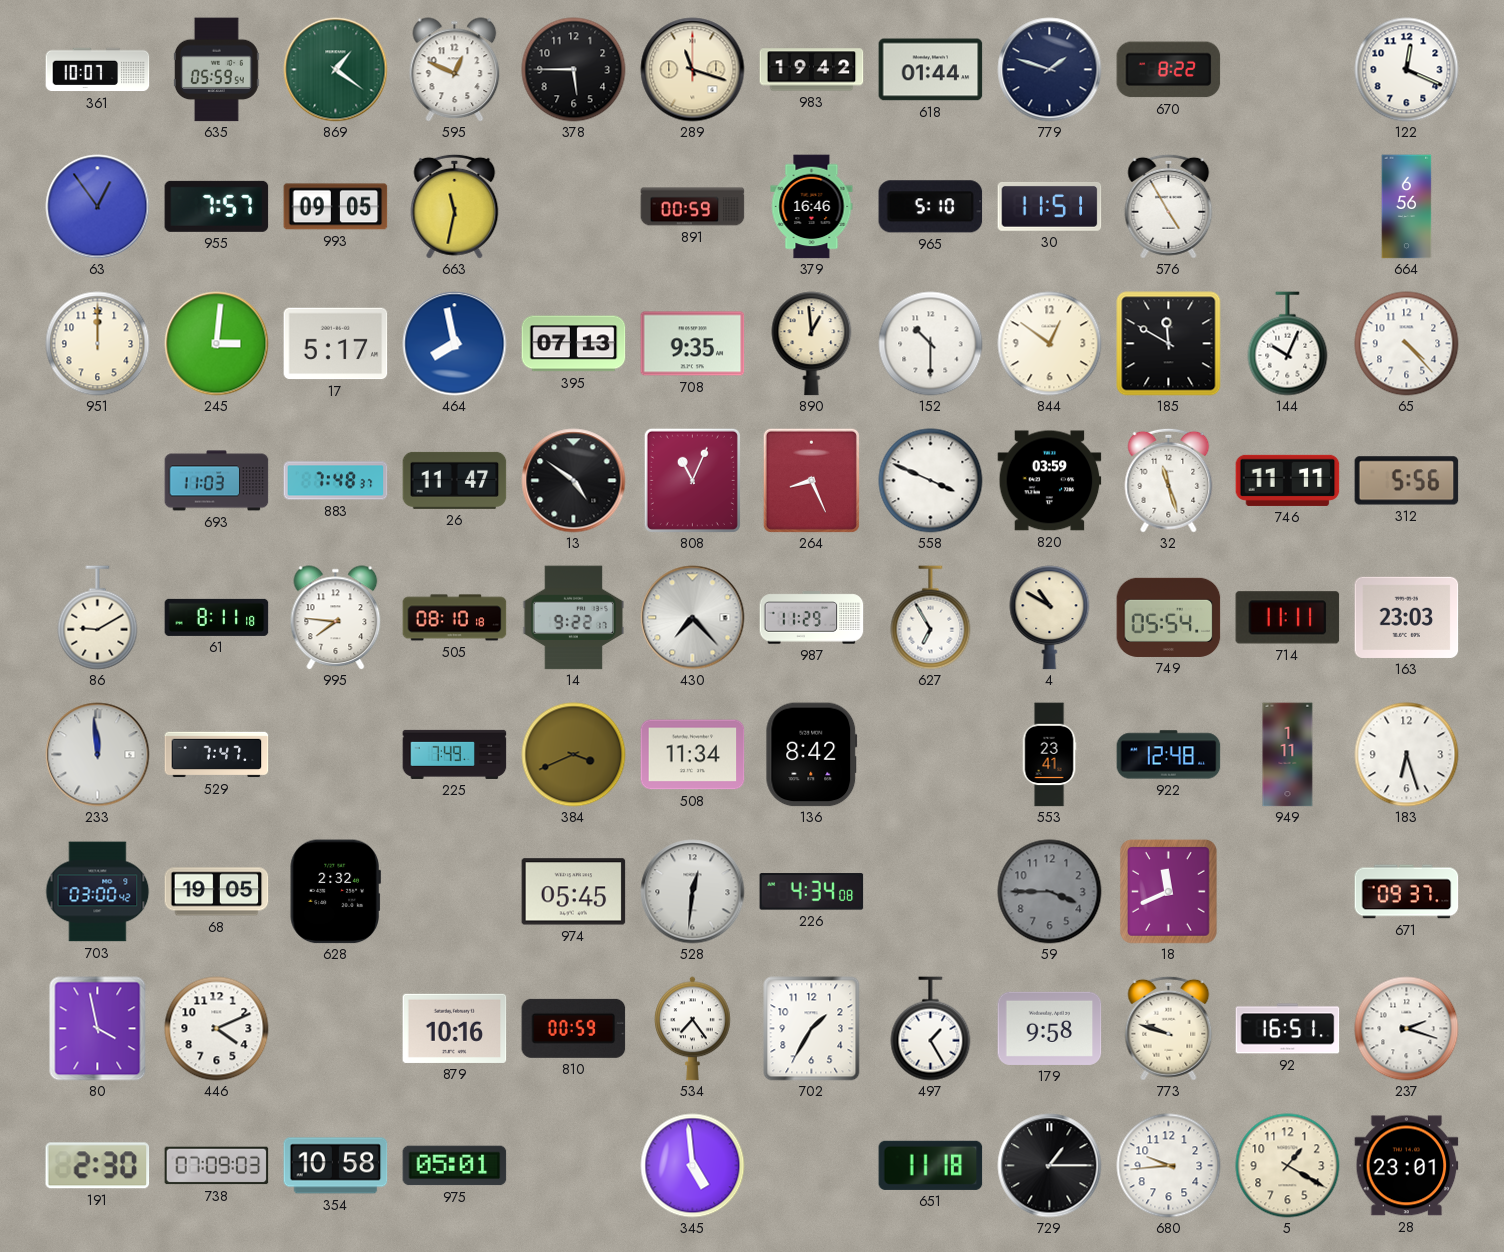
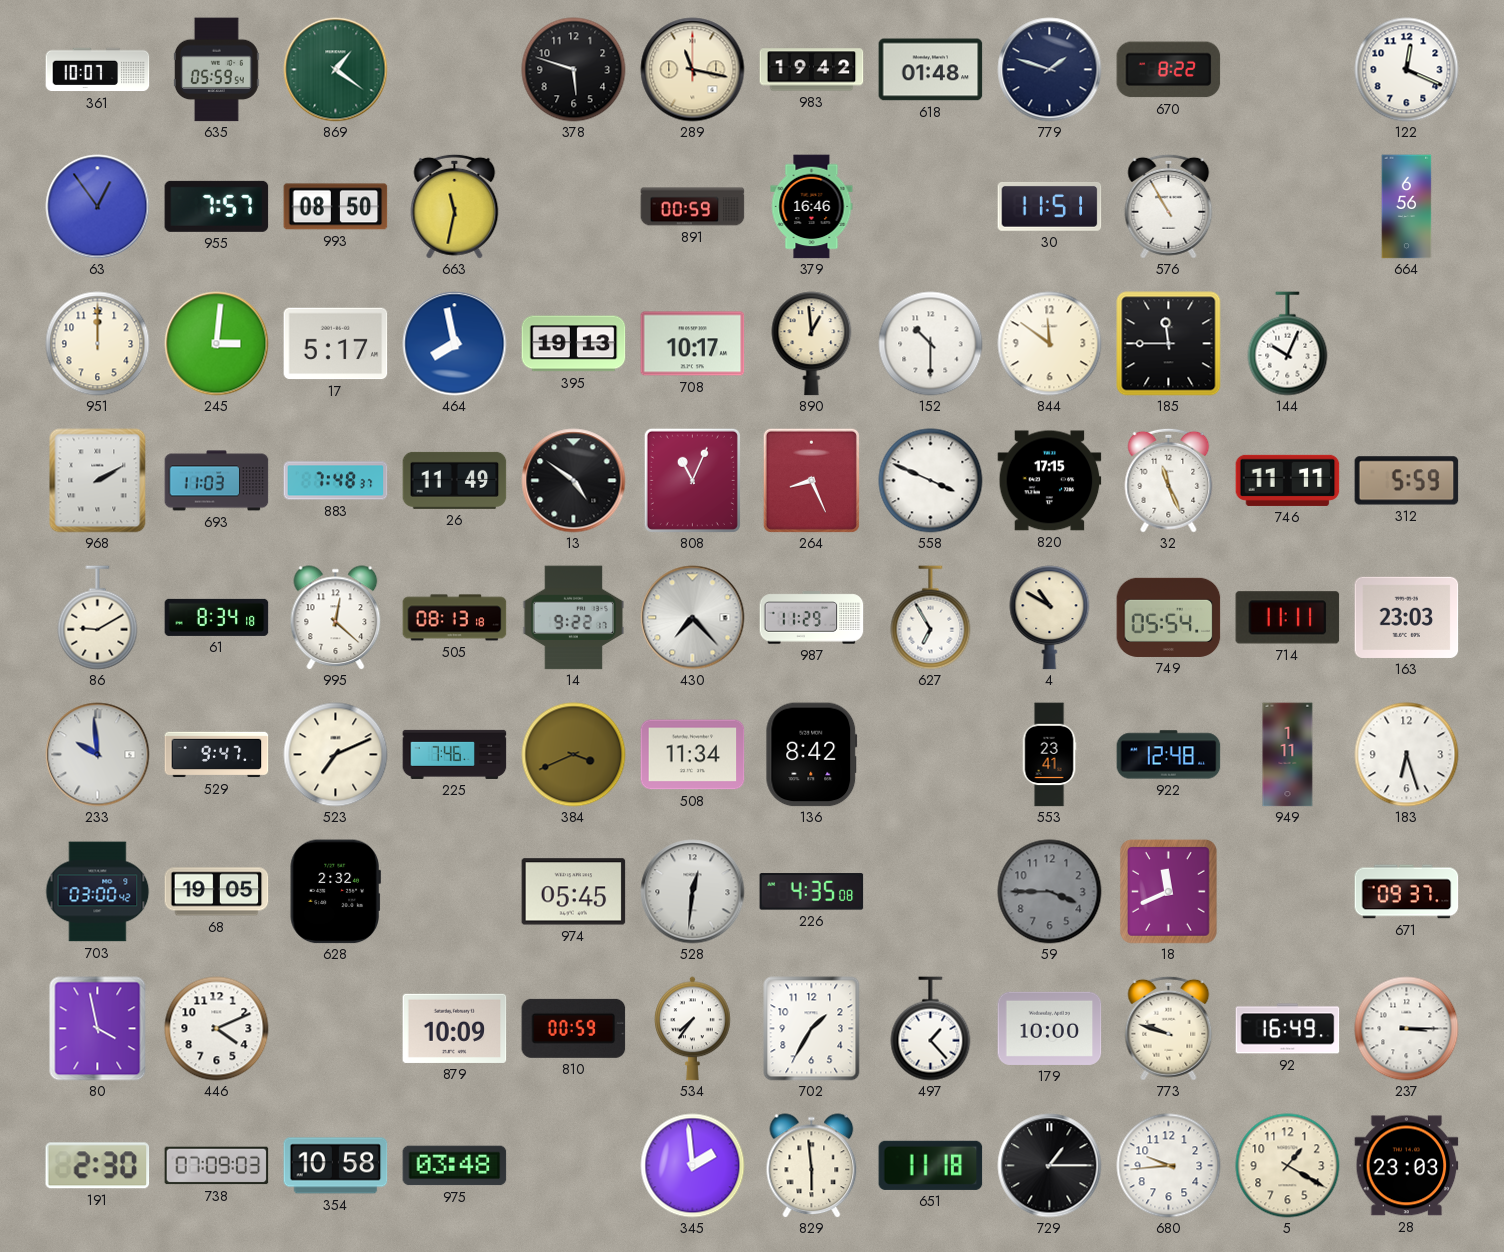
595: 12:49 -> none
378: 5:45 -> 5:48
289: 11:18 -> 11:17
618: 01:44 -> 01:48
993: 09:05 -> 08:50
965: 5:10 -> none
576: 4:55 -> 10:55
395: 07:13 -> 19:13
708: 9:35 -> 10:17
844: 12:51 -> 11:51
185: 11:50 -> 11:45
65: 4:23 -> none
968: none -> 2:10
26: 11:47 -> 11:49
820: 03:59 -> 17:15
32: 11:27 -> 11:26
312: 5:56 -> 5:59
61: 8:11 -> 8:34
995: 7:46 -> 12:22
505: 08:10 -> 08:13
233: 11:59 -> 9:59
529: 7:47 -> 9:47
523: none -> 7:11
225: 7:49 -> 7:46
226: 4:34 -> 4:35
879: 10:16 -> 10:09
534: 7:24 -> 7:36
497: 1:25 -> 1:23
179: 9:58 -> 10:00
92: 16:51 -> 16:49
237: 2:18 -> 3:15
975: 05:01 -> 03:48
345: 4:59 -> 1:59
829: none -> 5:59
28: 23:01 -> 23:03
